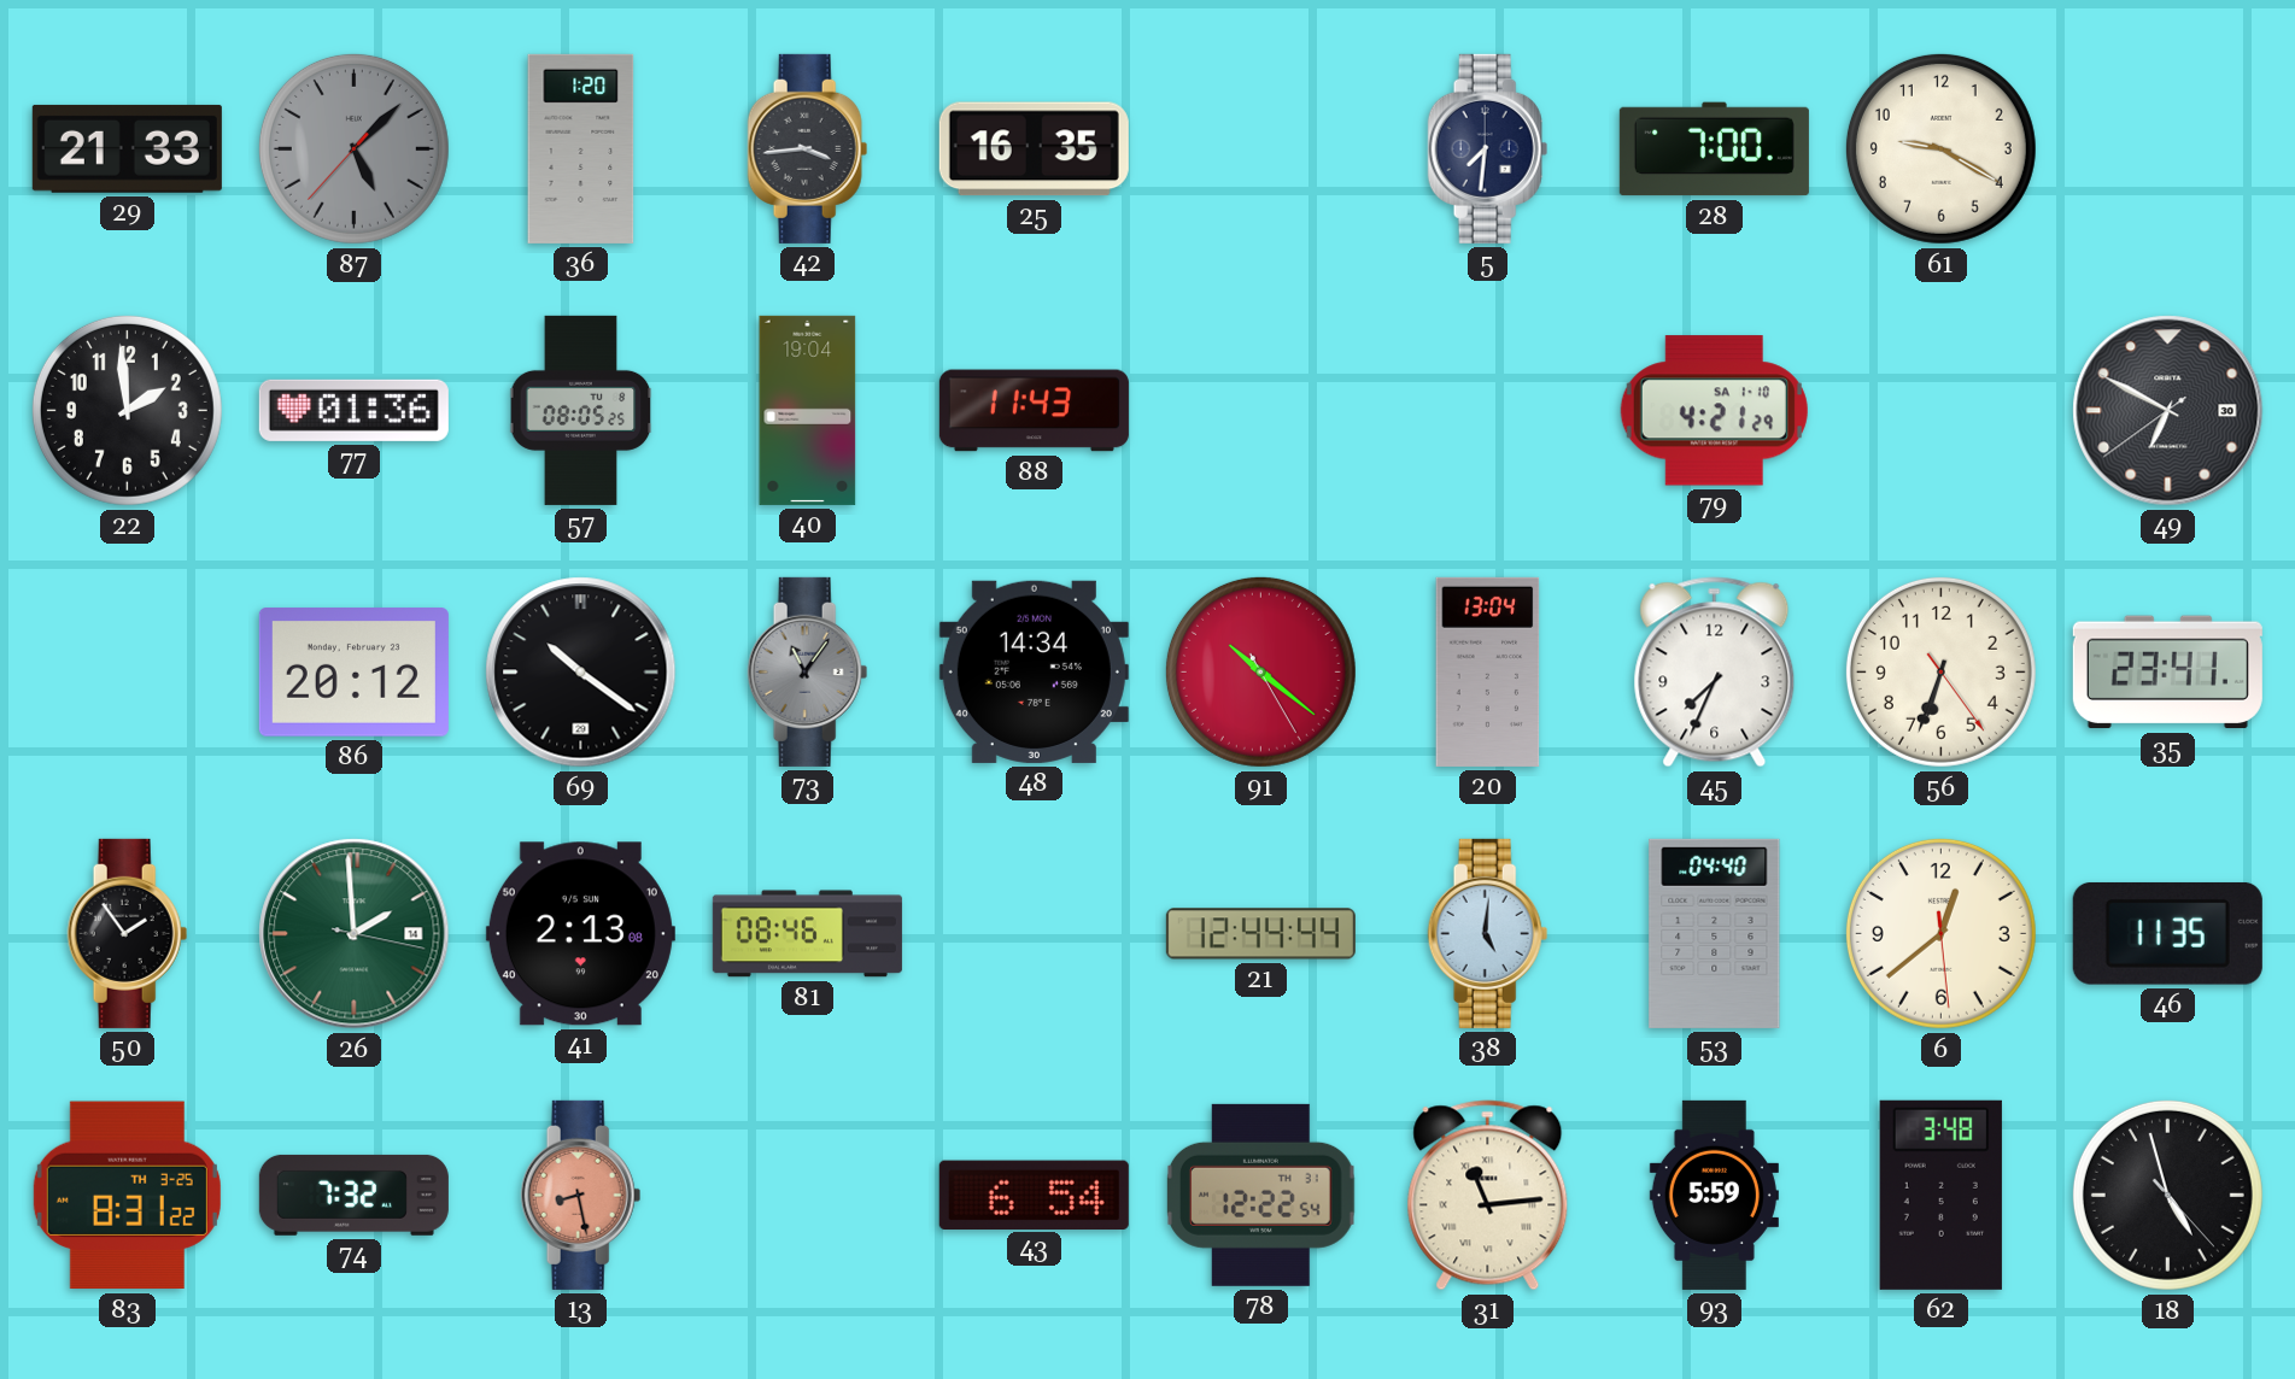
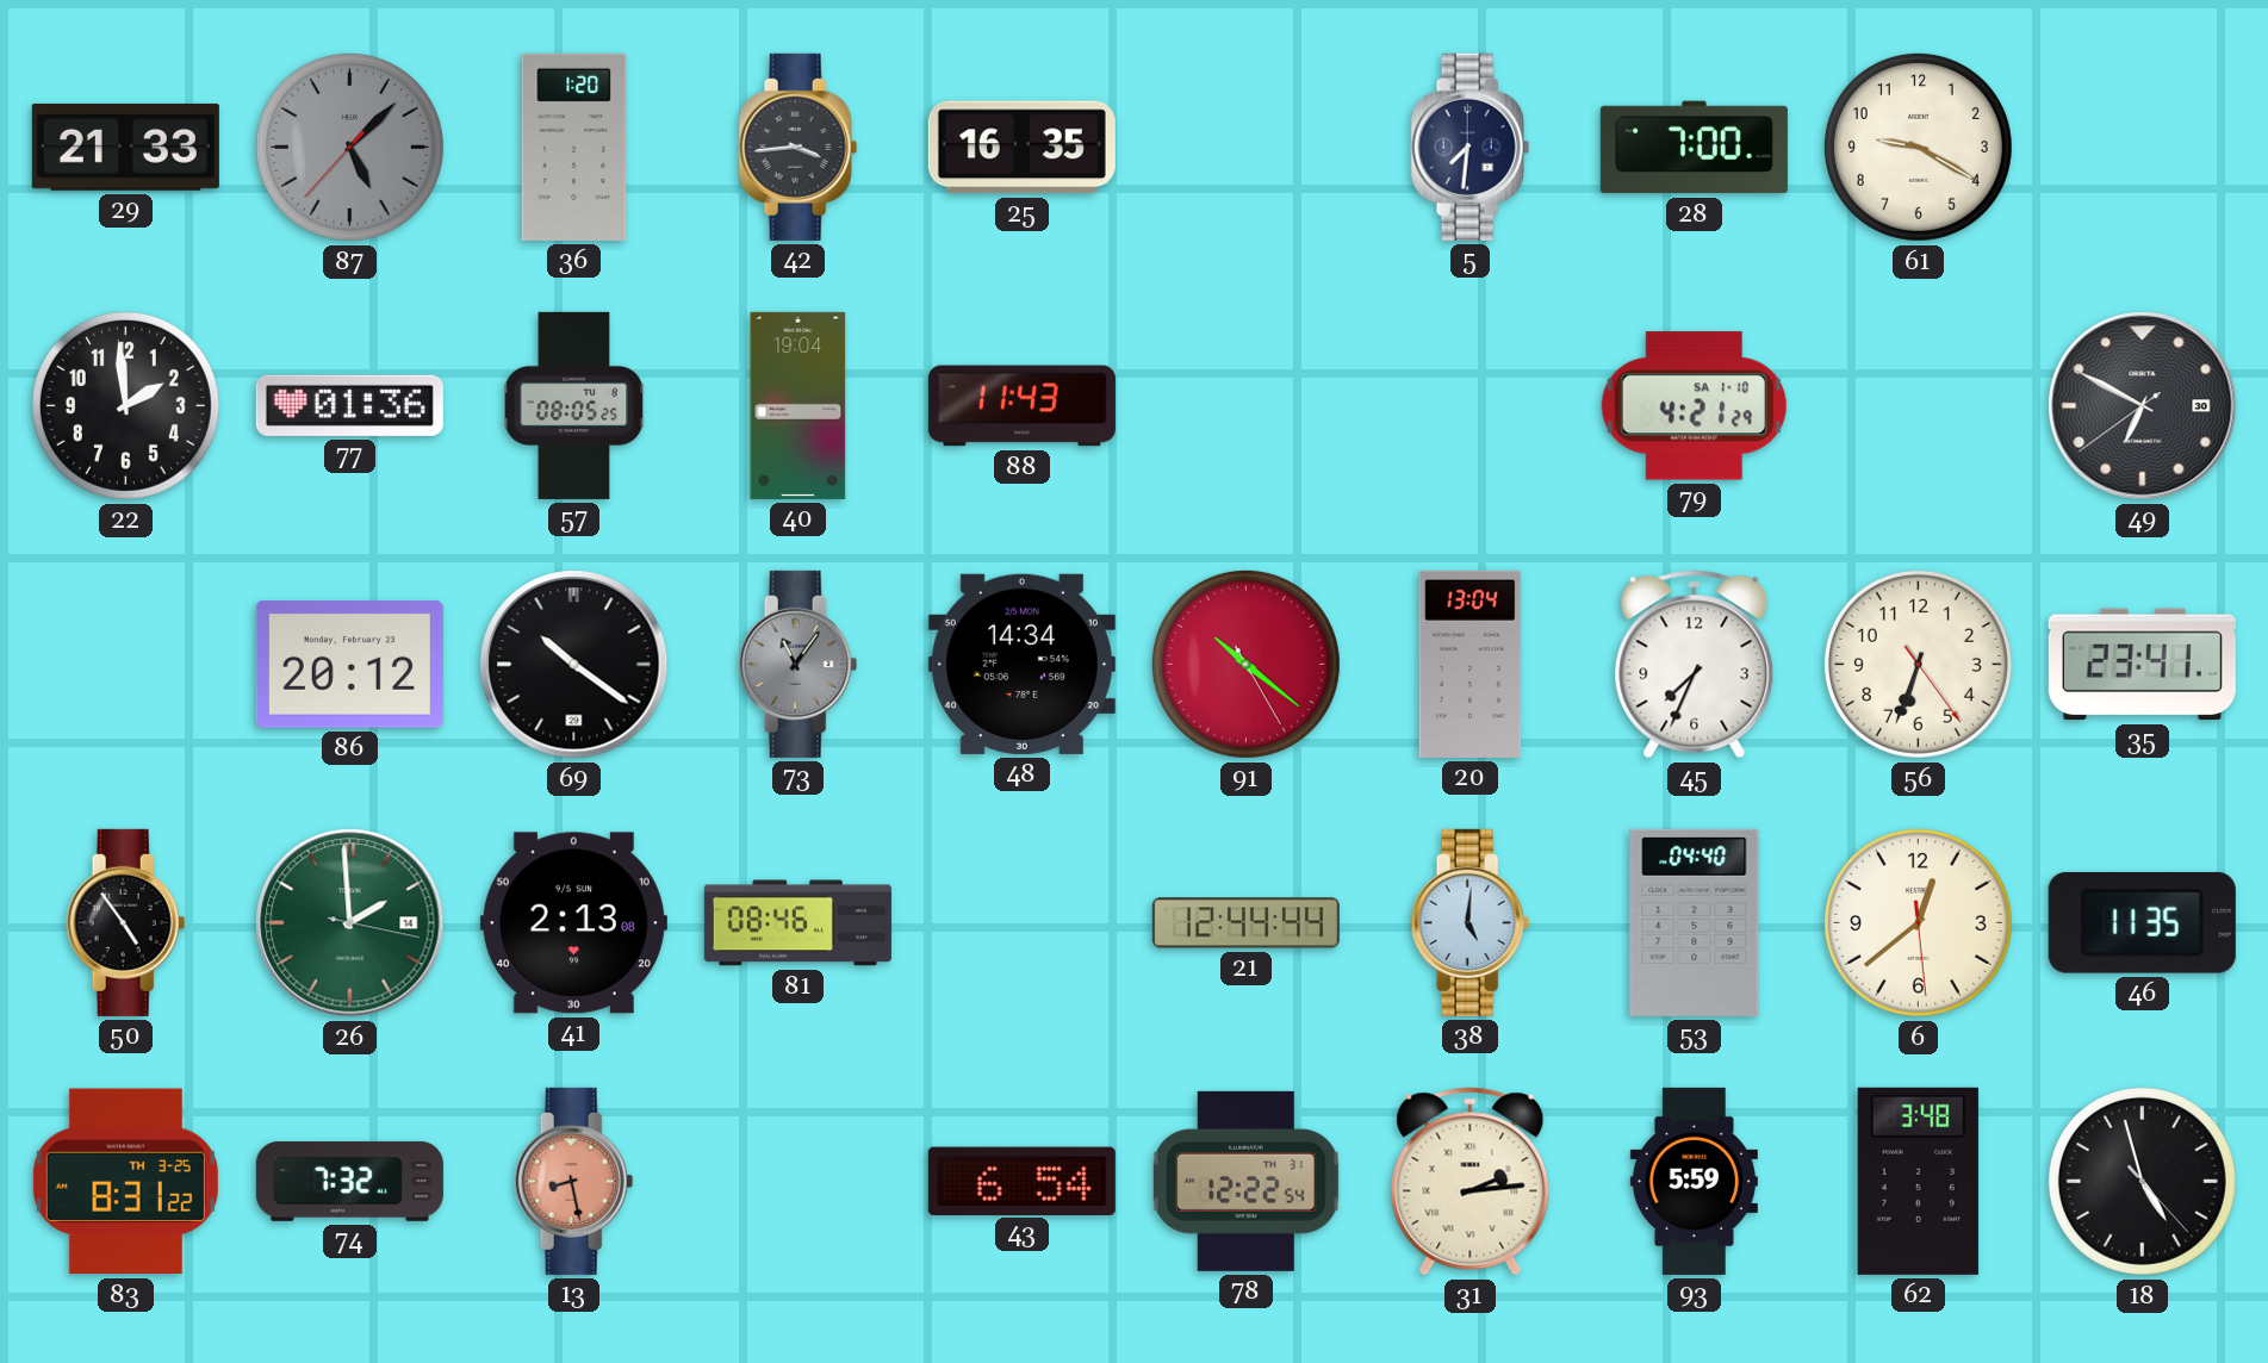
50: 1:54 -> 4:54
31: 11:14 -> 2:14
